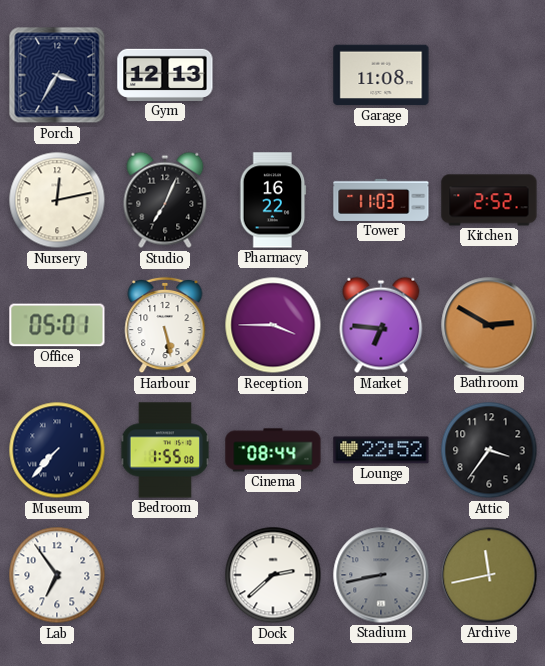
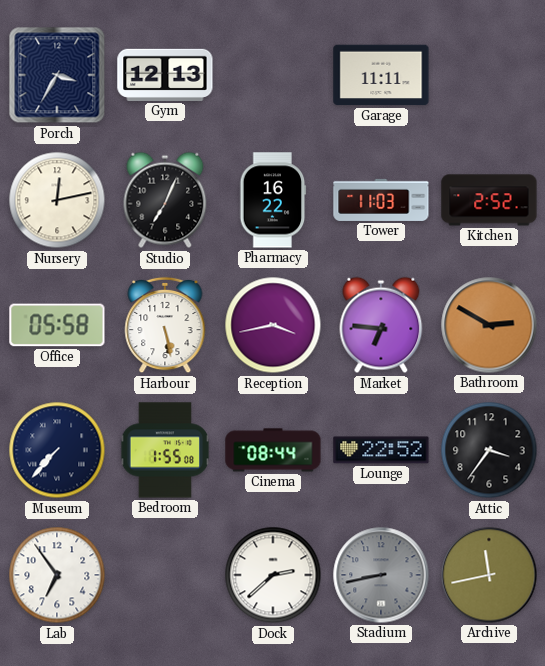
Garage: 11:08 -> 11:11
Office: 05:01 -> 05:58
Reception: 3:45 -> 3:43
